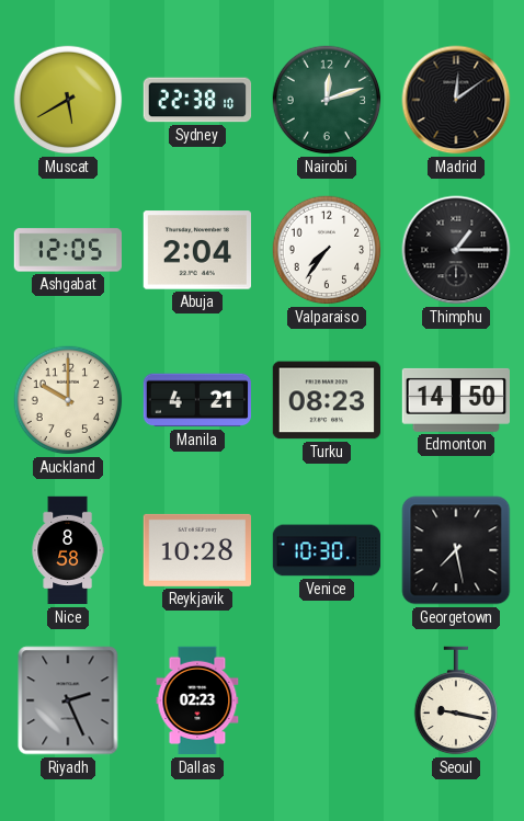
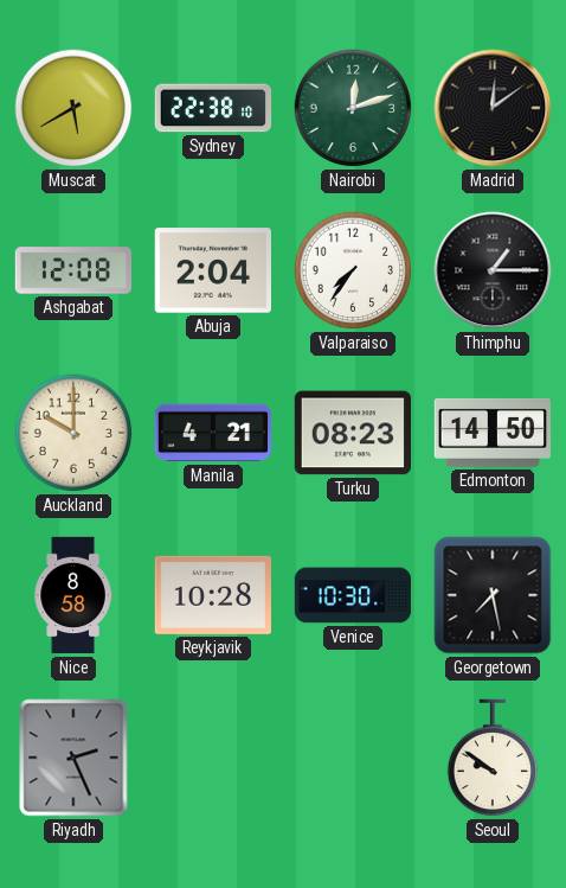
Ashgabat: 12:05 -> 12:08
Dallas: 02:23 -> none
Seoul: 9:17 -> 9:51
